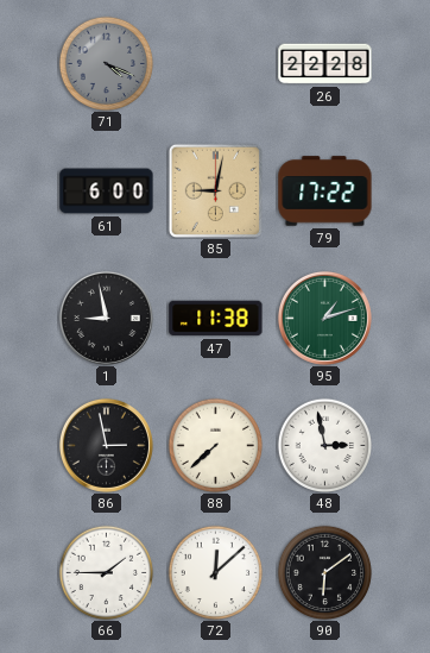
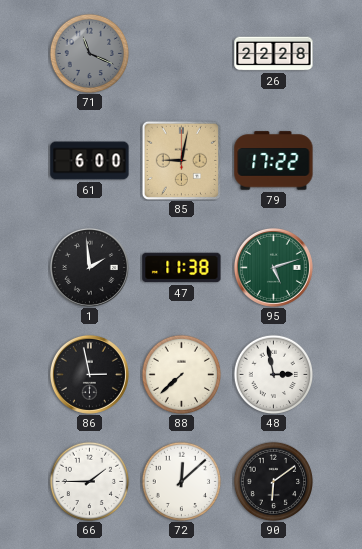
71: 4:19 -> 11:19
1: 8:58 -> 1:59
95: 1:12 -> 5:12
